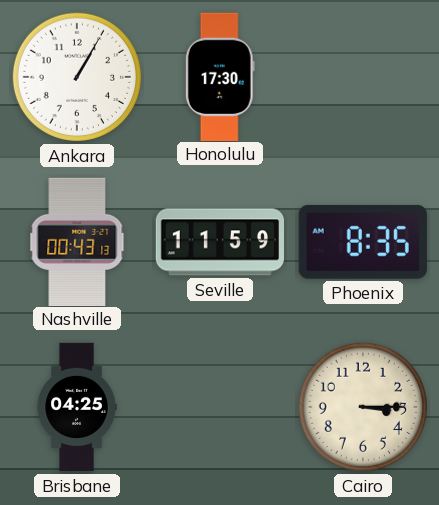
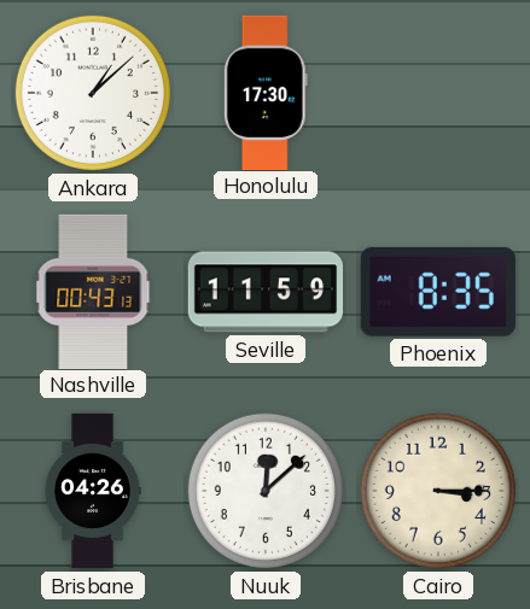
Ankara: 1:05 -> 1:08
Brisbane: 04:25 -> 04:26
Nuuk: none -> 12:08
